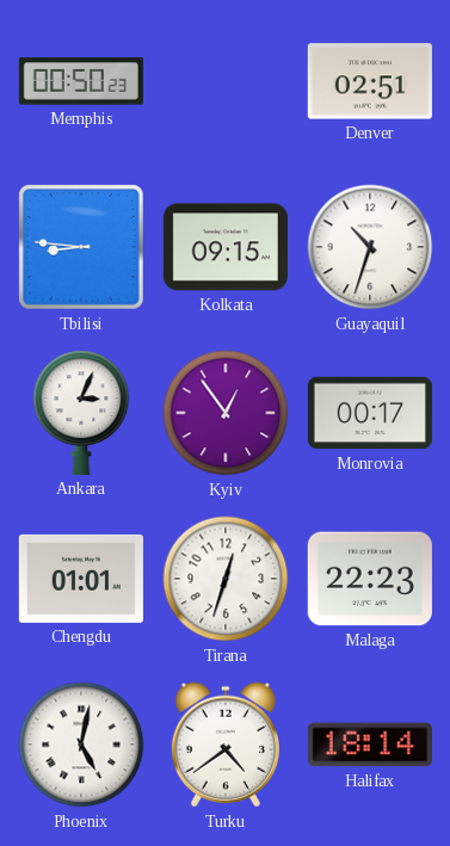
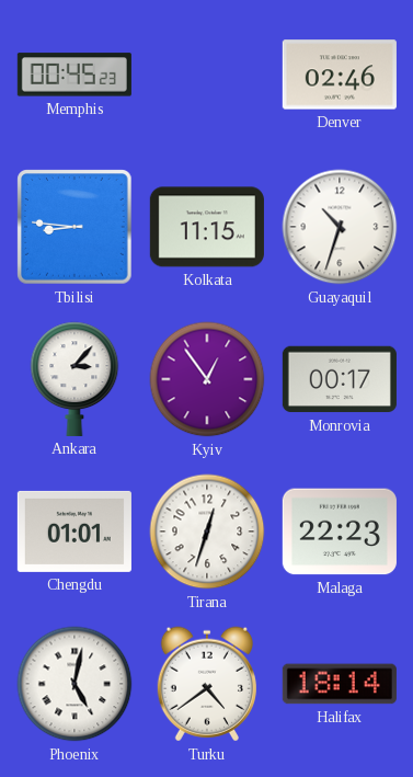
Memphis: 00:50 -> 00:45
Denver: 02:51 -> 02:46
Kolkata: 09:15 -> 11:15
Ankara: 3:04 -> 3:07
